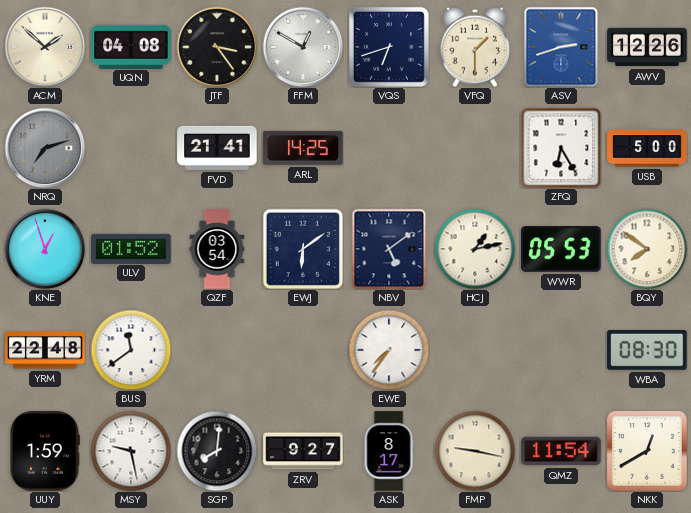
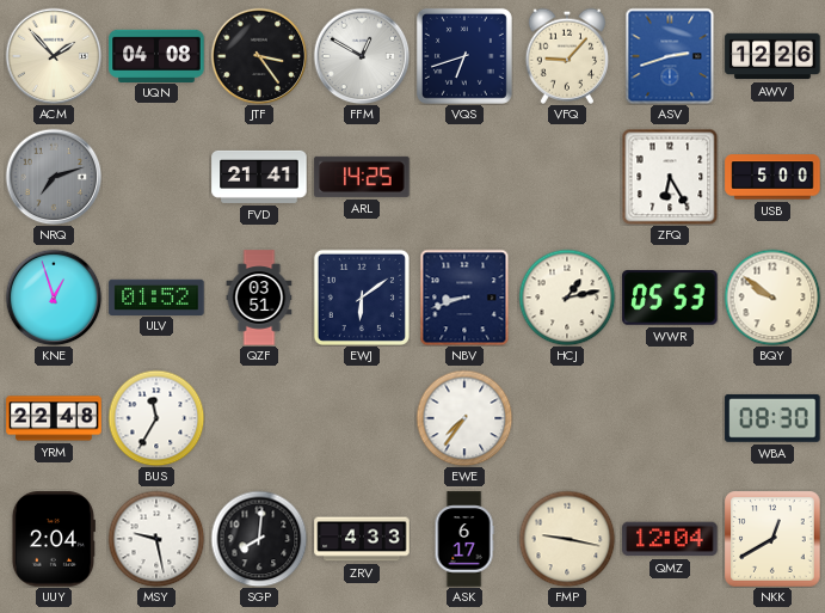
ACM: 1:52 -> 1:53
VFQ: 1:30 -> 9:07
QZF: 03:54 -> 03:51
NBV: 5:09 -> 8:42
BQY: 7:51 -> 9:51
BUS: 11:39 -> 11:35
UUY: 1:59 -> 2:04
ZRV: 9:27 -> 4:33
ASK: 8:17 -> 6:17
QMZ: 11:54 -> 12:04
